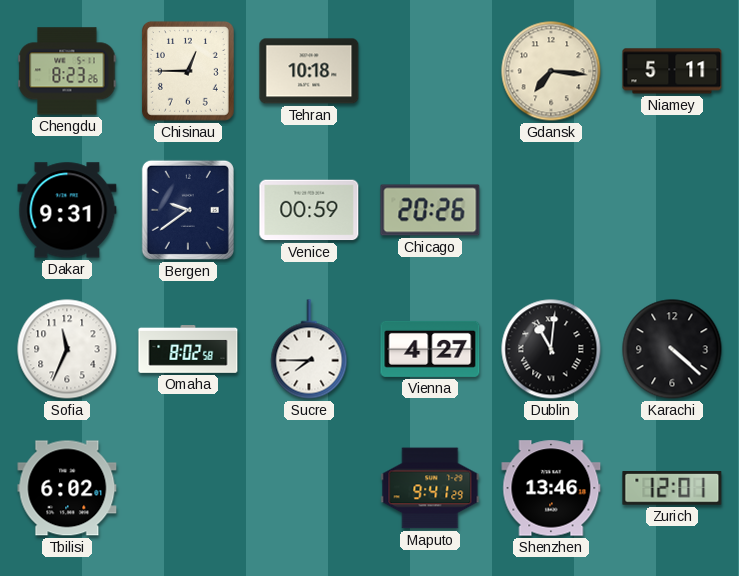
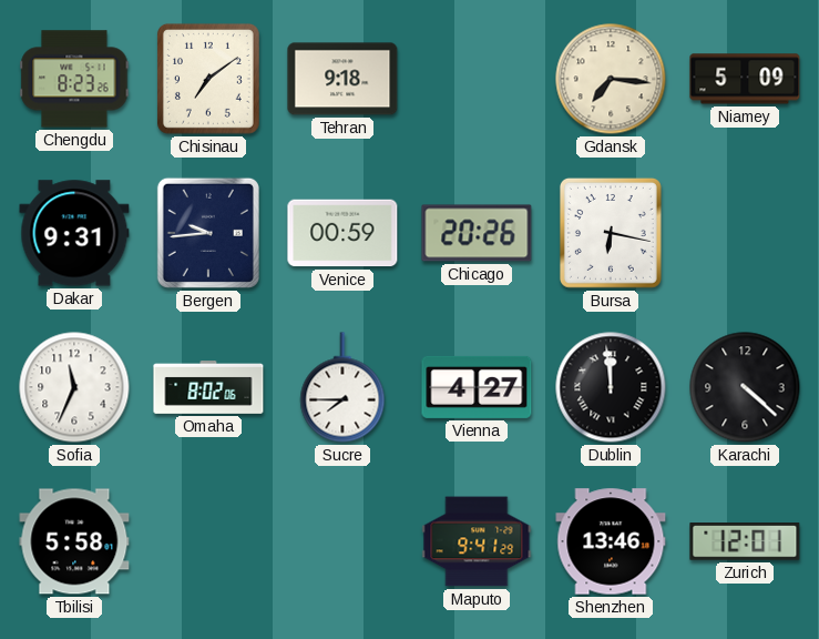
Chisinau: 12:45 -> 7:09
Tehran: 10:18 -> 9:18
Niamey: 5:11 -> 5:09
Bergen: 9:39 -> 9:44
Bursa: none -> 6:17
Omaha: 8:02:58 -> 8:02:06
Dublin: 11:01 -> 11:59
Tbilisi: 6:02 -> 5:58
